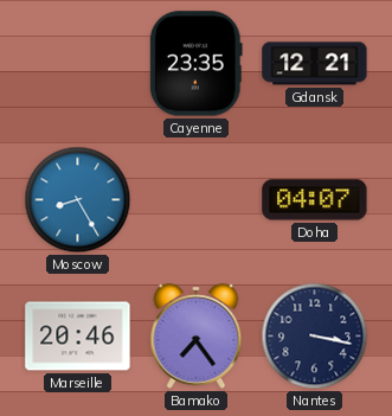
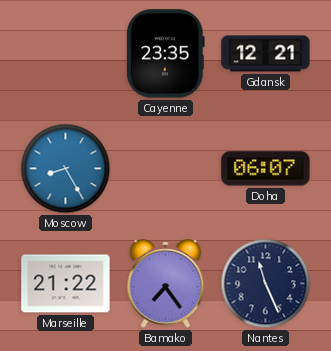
Doha: 04:07 -> 06:07
Marseille: 20:46 -> 21:22
Nantes: 3:17 -> 11:26
